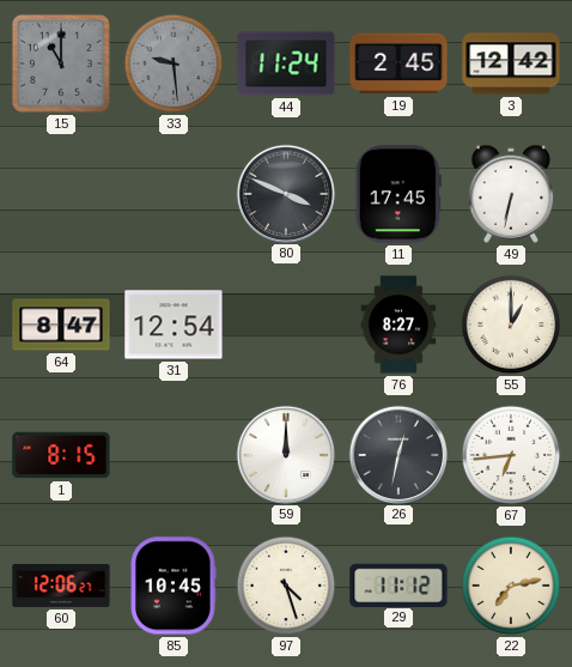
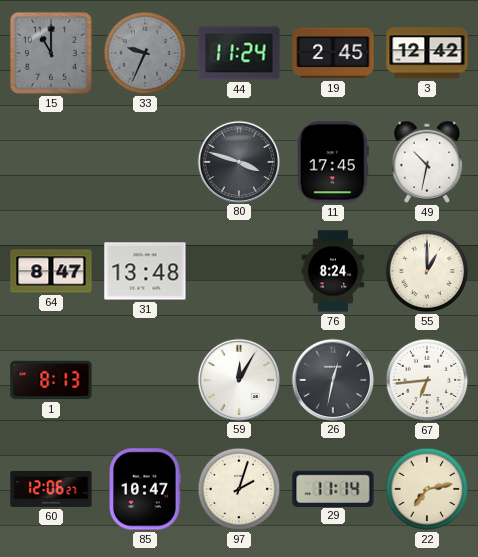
33: 9:29 -> 9:34
80: 3:49 -> 3:48
49: 6:32 -> 10:32
31: 12:54 -> 13:48
76: 8:27 -> 8:24
1: 8:15 -> 8:13
59: 12:00 -> 12:05
85: 10:45 -> 10:47
97: 4:27 -> 2:03
29: 11:12 -> 11:14
